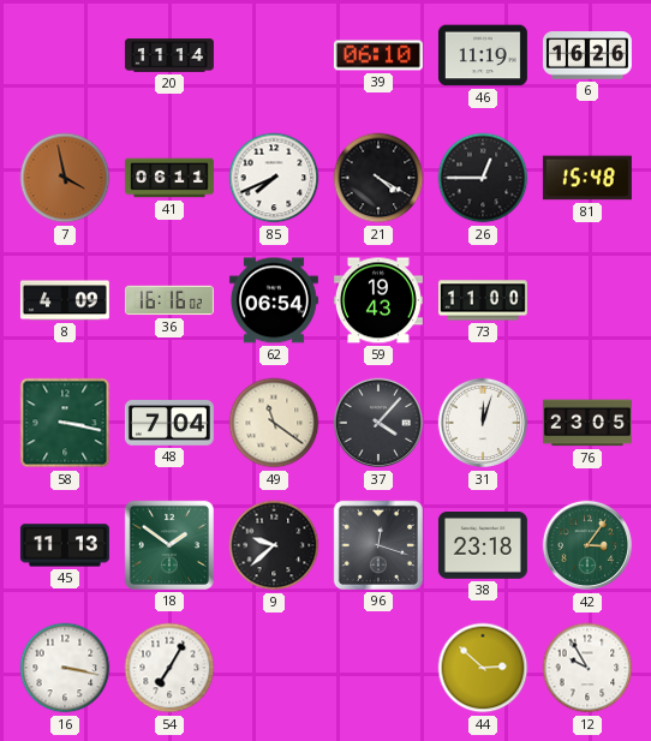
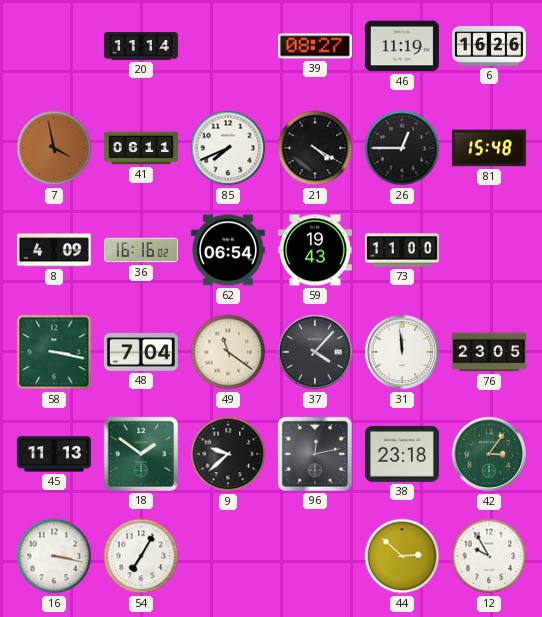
39: 06:10 -> 08:27
31: 12:03 -> 11:59
96: 12:18 -> 12:13
